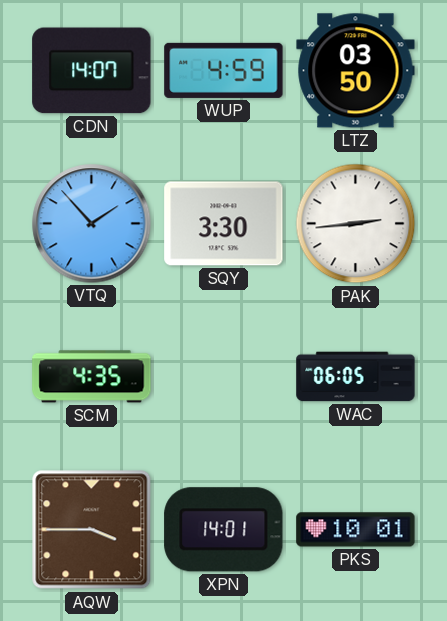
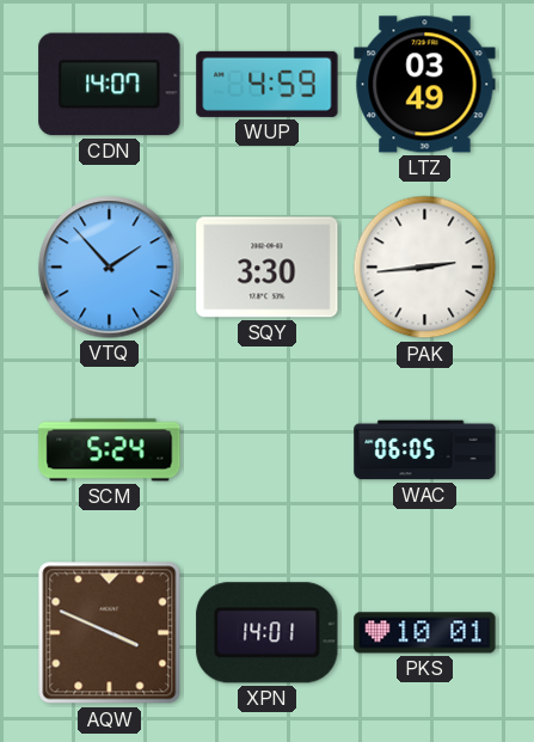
LTZ: 03:50 -> 03:49
SCM: 4:35 -> 5:24
AQW: 3:45 -> 3:49
